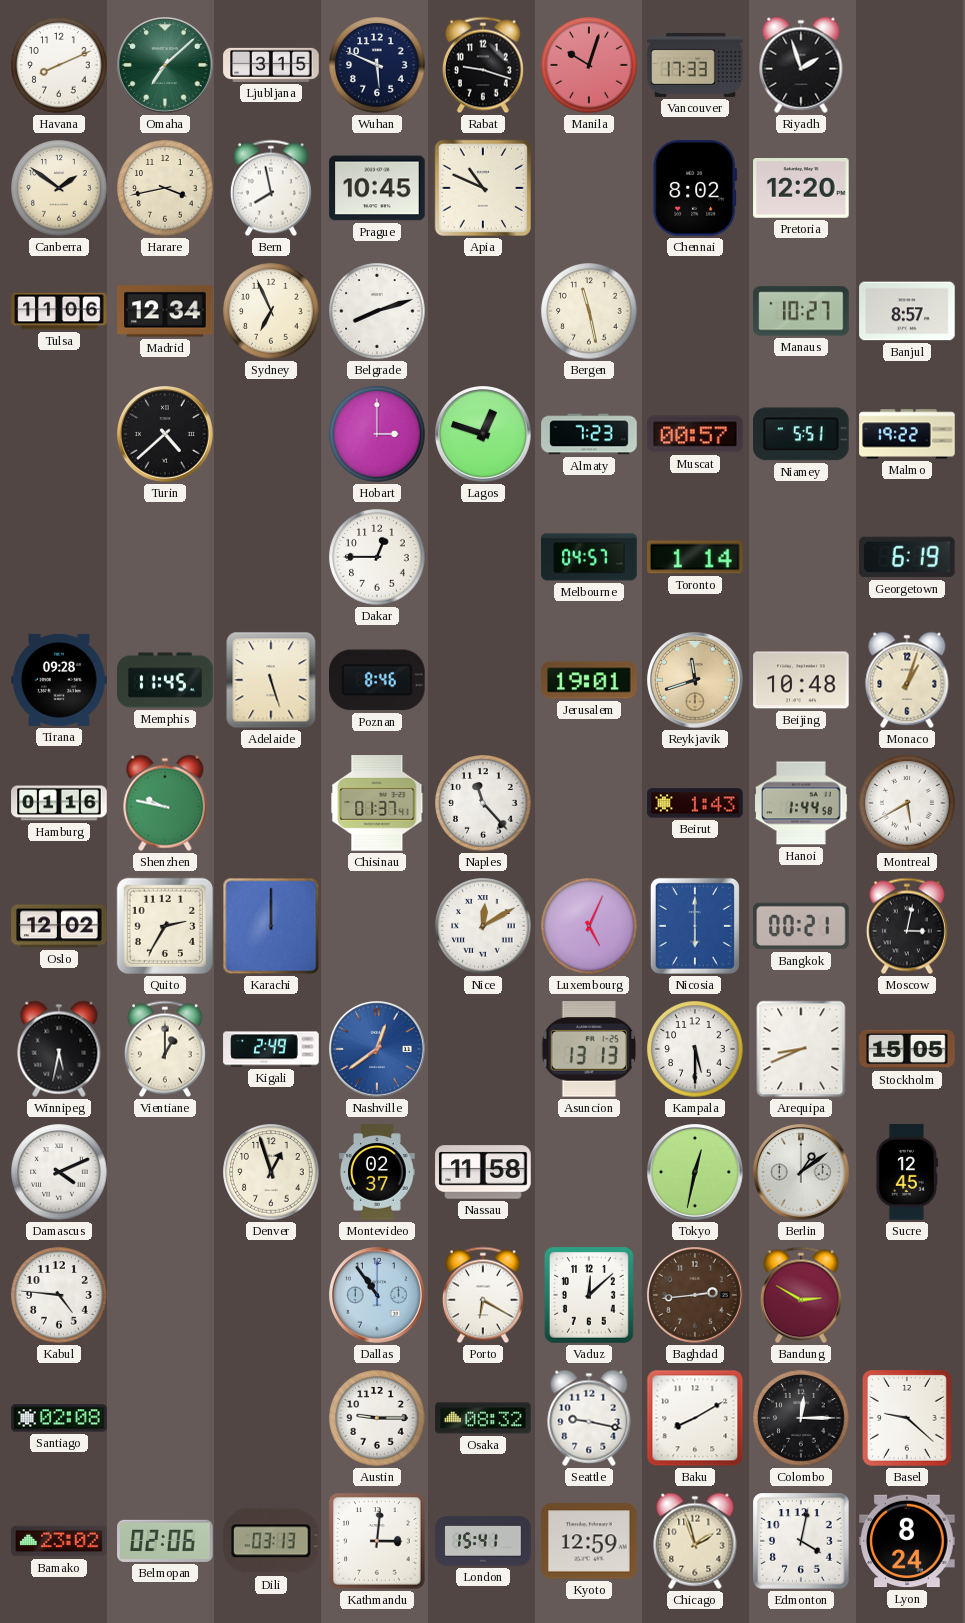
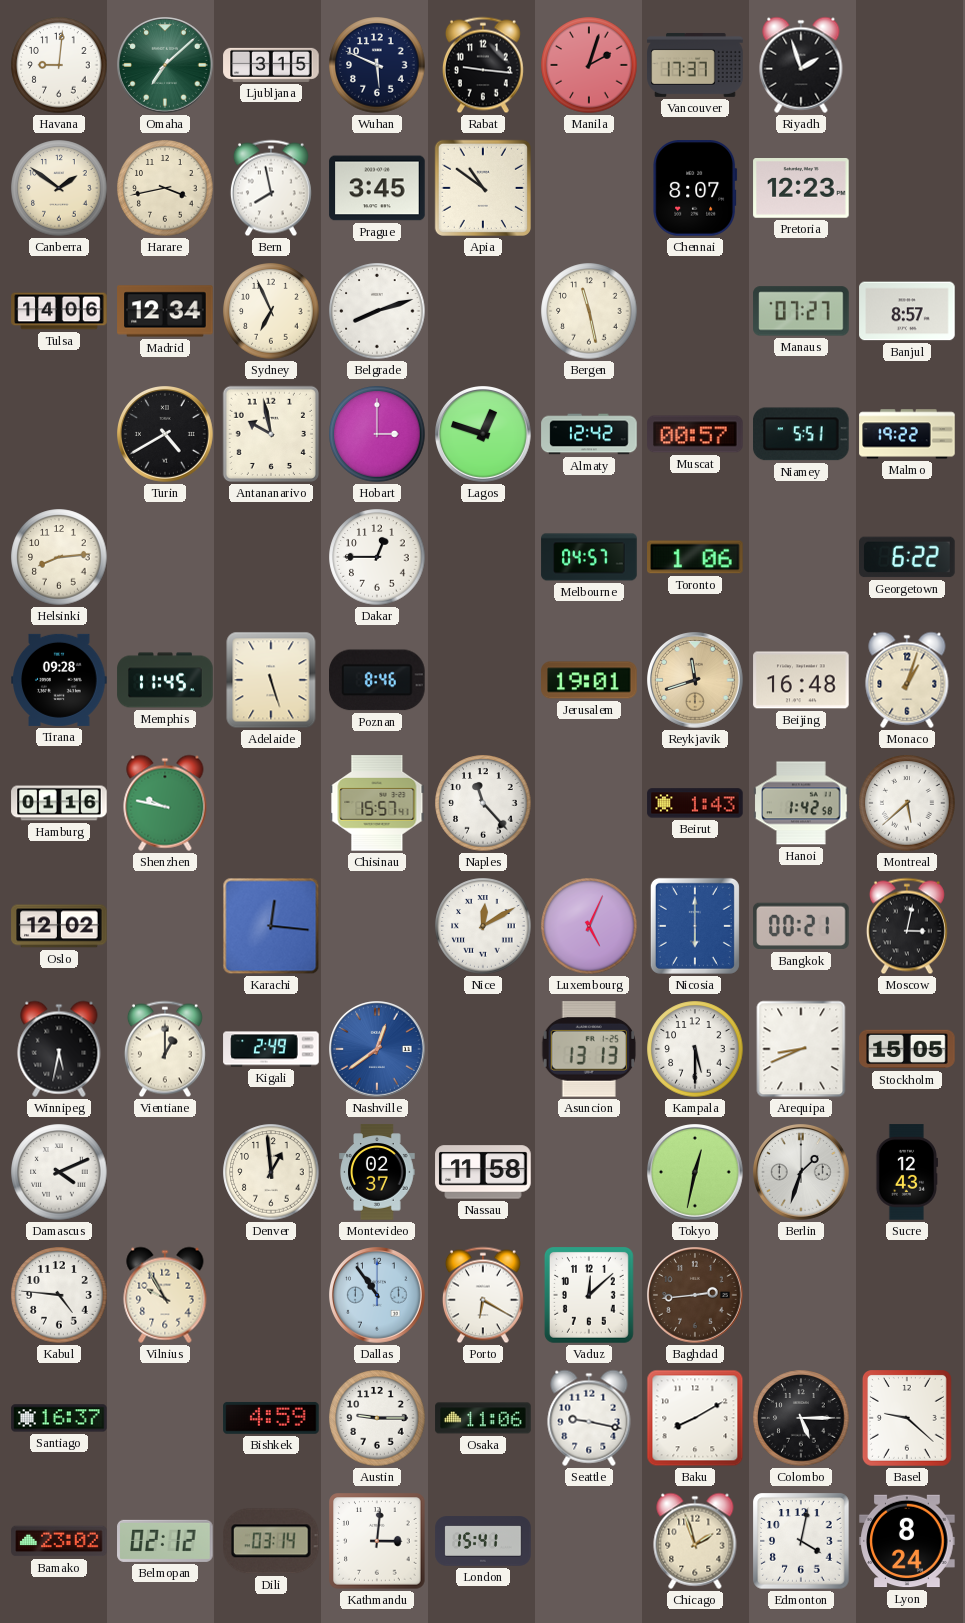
Havana: 8:11 -> 9:01
Rabat: 9:18 -> 9:16
Manila: 10:03 -> 2:03
Vancouver: 17:33 -> 17:37
Prague: 10:45 -> 3:45
Apia: 10:49 -> 10:51
Chennai: 8:02 -> 8:07
Pretoria: 12:20 -> 12:23
Tulsa: 11:06 -> 14:06
Manaus: 10:27 -> 07:27
Turin: 4:38 -> 4:40
Antananarivo: none -> 9:58
Almaty: 7:23 -> 12:42
Helsinki: none -> 8:14
Toronto: 1:14 -> 1:06
Georgetown: 6:19 -> 6:22
Beijing: 10:48 -> 16:48
Chisinau: 01:37 -> 15:57
Hanoi: 1:44 -> 1:42
Montreal: 5:40 -> 5:38
Quito: 2:35 -> none
Karachi: 12:00 -> 12:16
Denver: 12:57 -> 12:59
Berlin: 1:09 -> 1:33
Sucre: 12:45 -> 12:43
Vilnius: none -> 9:55
Bandung: 2:50 -> none
Santiago: 02:08 -> 16:37
Bishkek: none -> 4:59
Osaka: 08:32 -> 11:06
Colombo: 12:15 -> 5:15
Belmopan: 02:06 -> 02:12
Dili: 03:13 -> 03:14
Kyoto: 12:59 -> none
